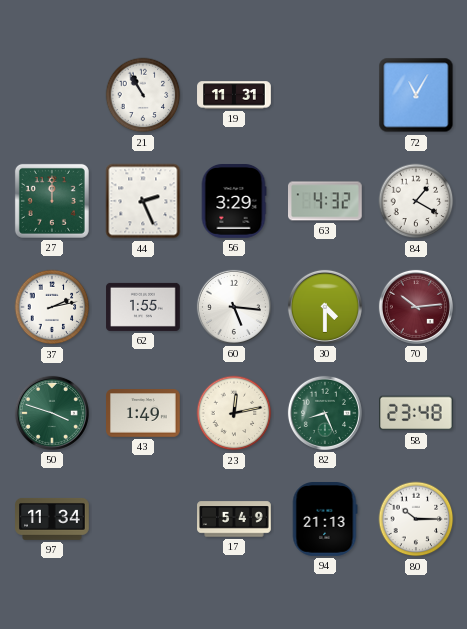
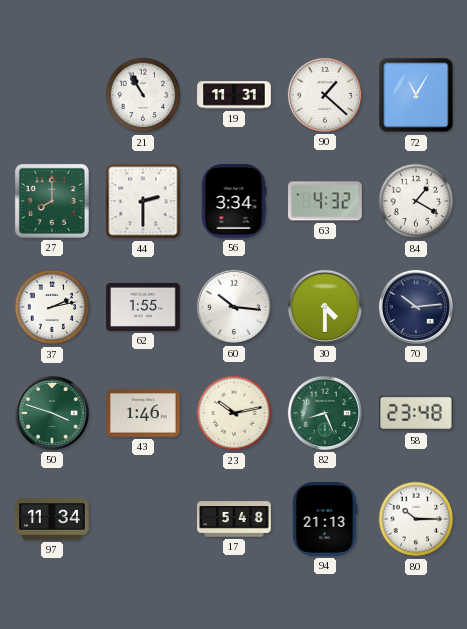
90: none -> 1:22
27: 12:00 -> 8:00
44: 2:26 -> 2:30
56: 3:29 -> 3:34
60: 5:16 -> 10:16
70 dial: burgundy -> navy
43: 1:49 -> 1:46
23: 12:13 -> 10:13
17: 5:49 -> 5:48
